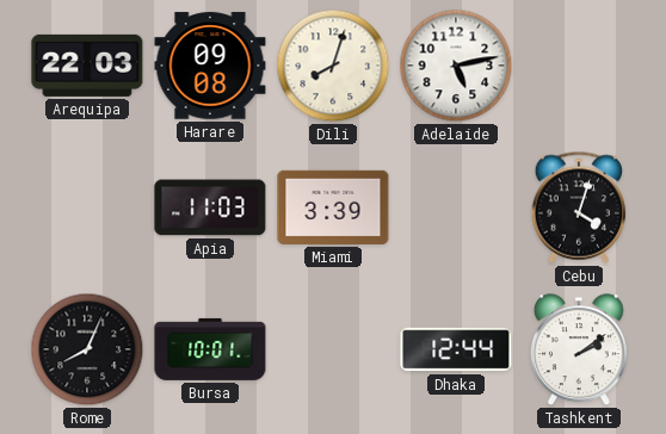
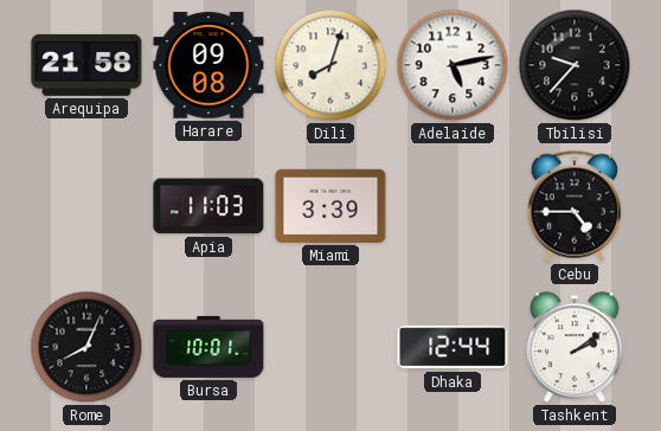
Arequipa: 22:03 -> 21:58
Tbilisi: none -> 9:37
Cebu: 4:03 -> 4:45
